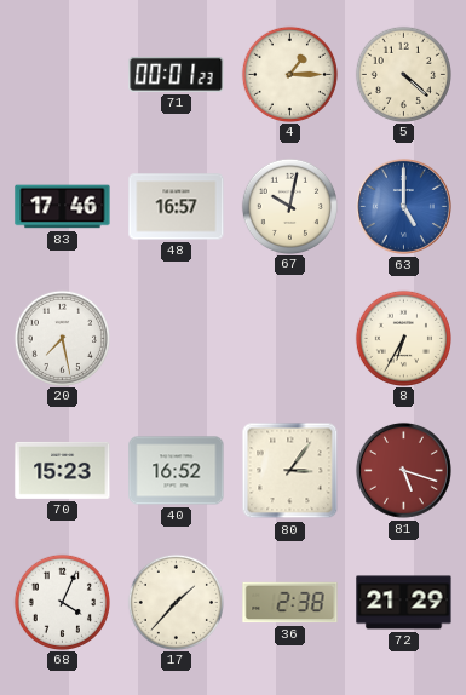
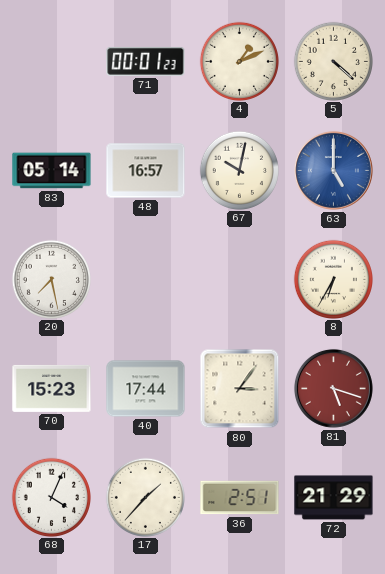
4: 1:15 -> 1:11
83: 17:46 -> 05:14
40: 16:52 -> 17:44
36: 2:38 -> 2:51
